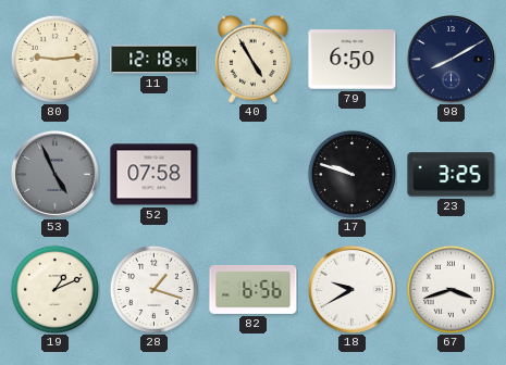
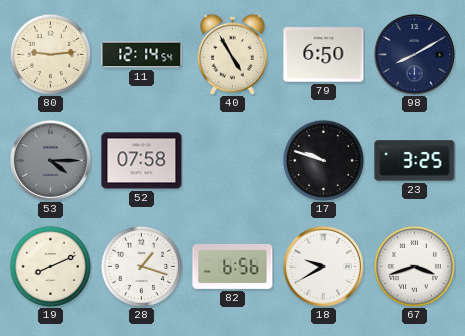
11: 12:18 -> 12:14
53: 4:56 -> 4:15
19: 1:11 -> 8:11
